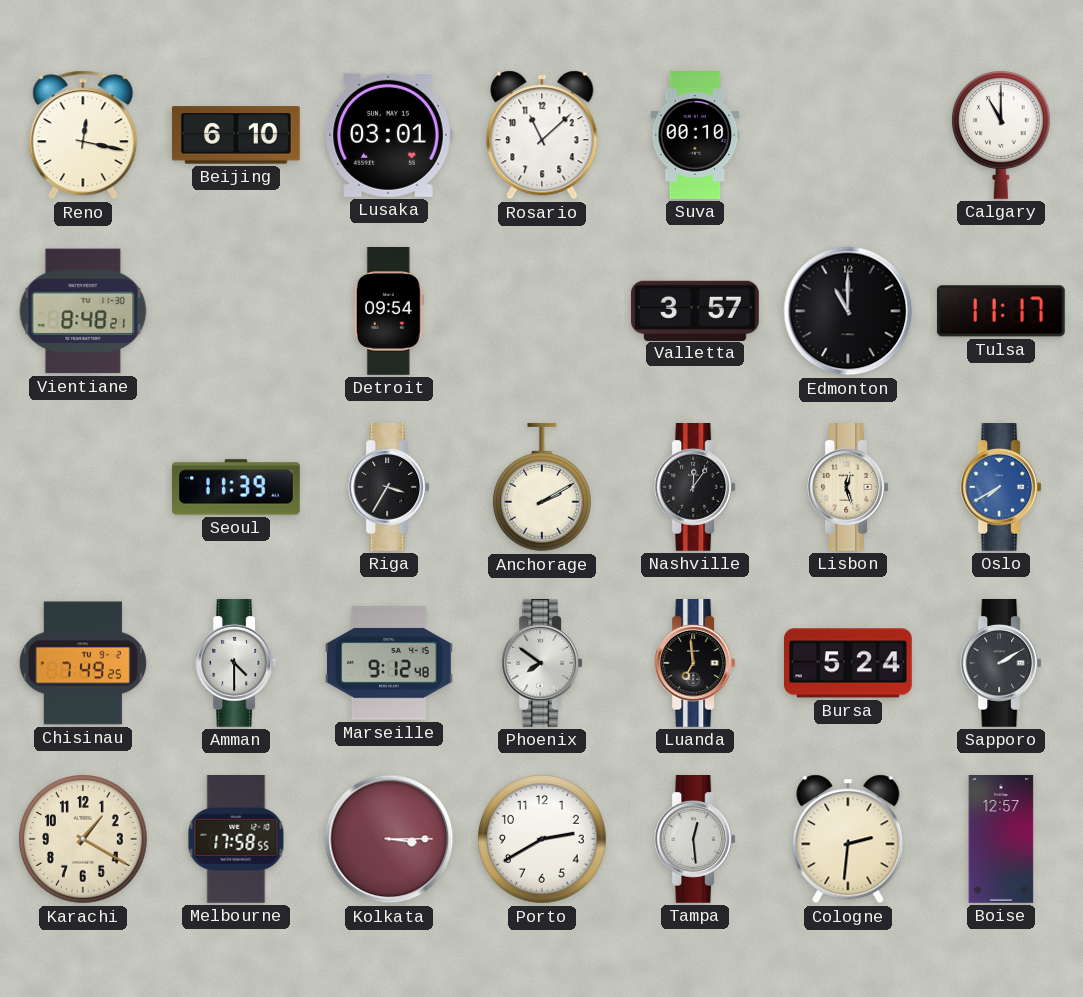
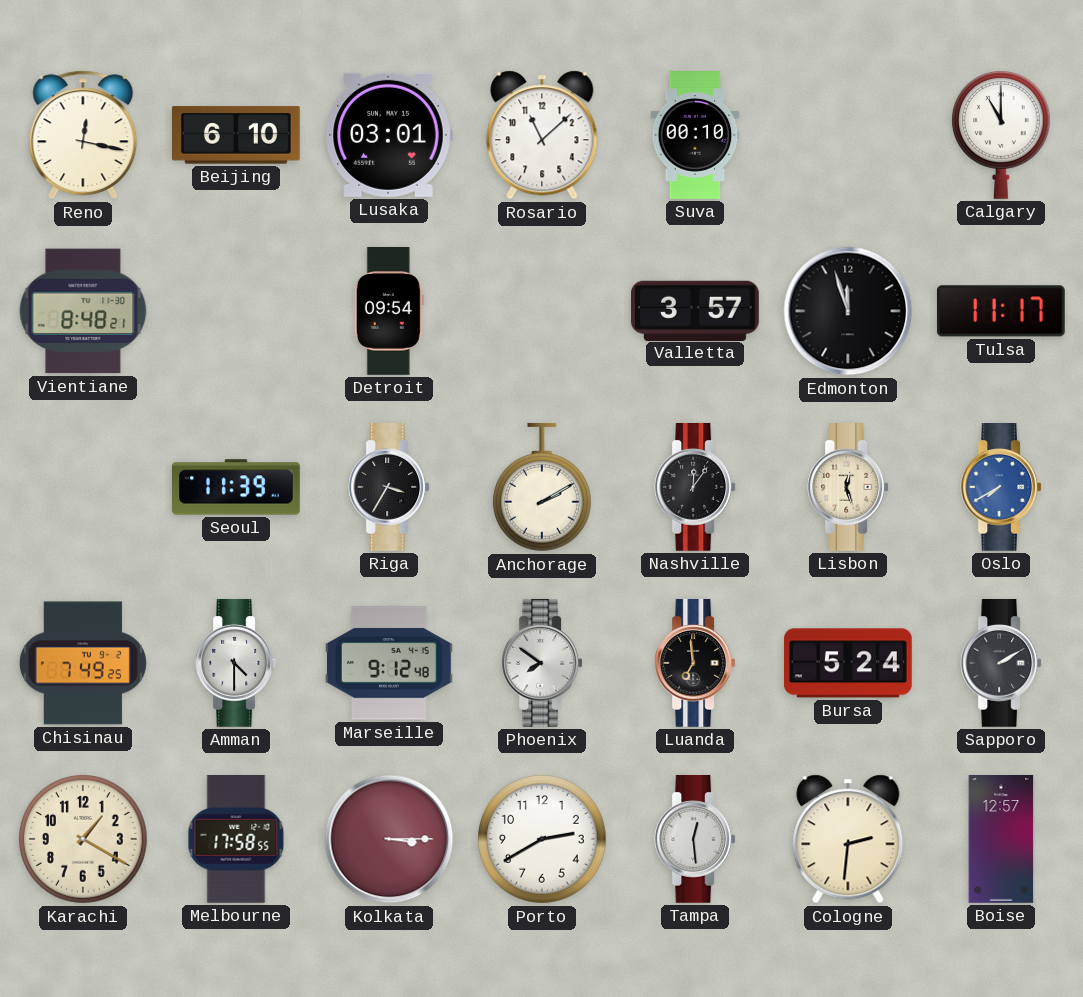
Edmonton: 11:00 -> 11:57
